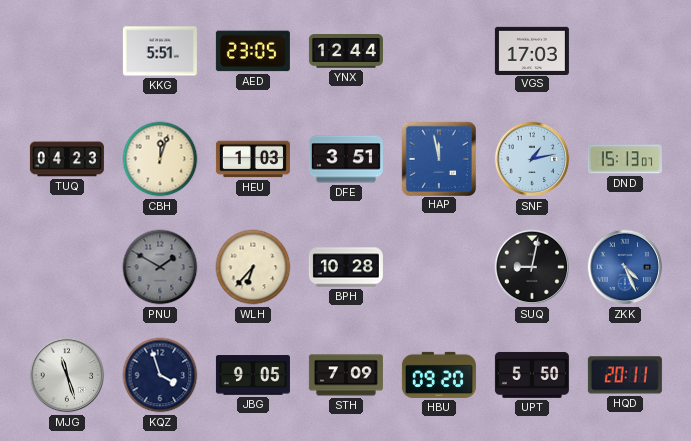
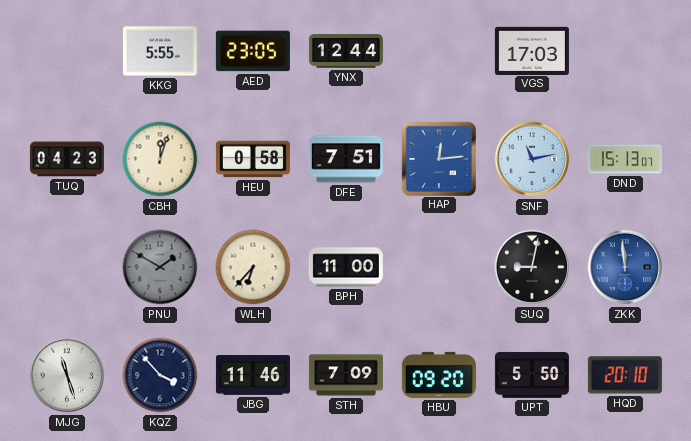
KKG: 5:51 -> 5:55
HEU: 1:03 -> 0:58
DFE: 3:51 -> 7:51
HAP: 11:58 -> 12:14
SNF: 1:13 -> 11:13
BPH: 10:28 -> 11:00
ZKK: 4:26 -> 11:59
KQZ: 3:57 -> 3:53
JBG: 9:05 -> 11:46
HQD: 20:11 -> 20:10
